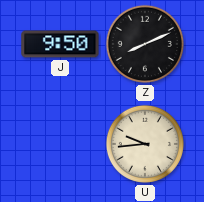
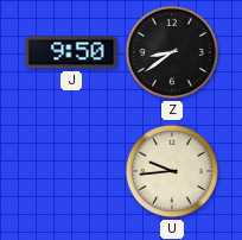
Z: 8:11 -> 8:39
